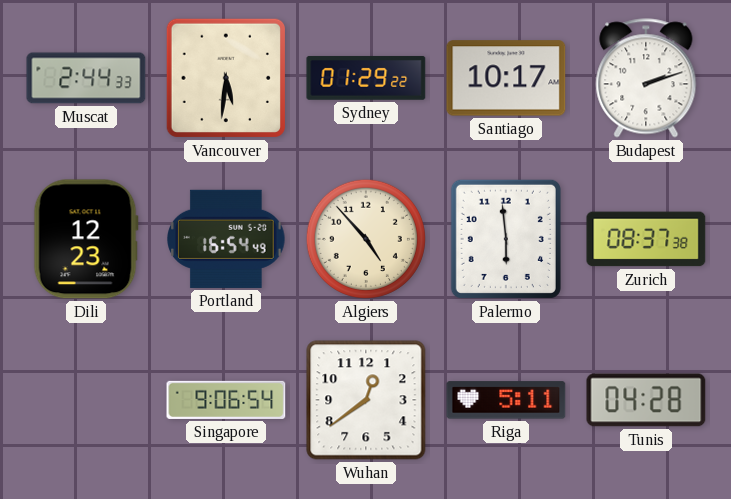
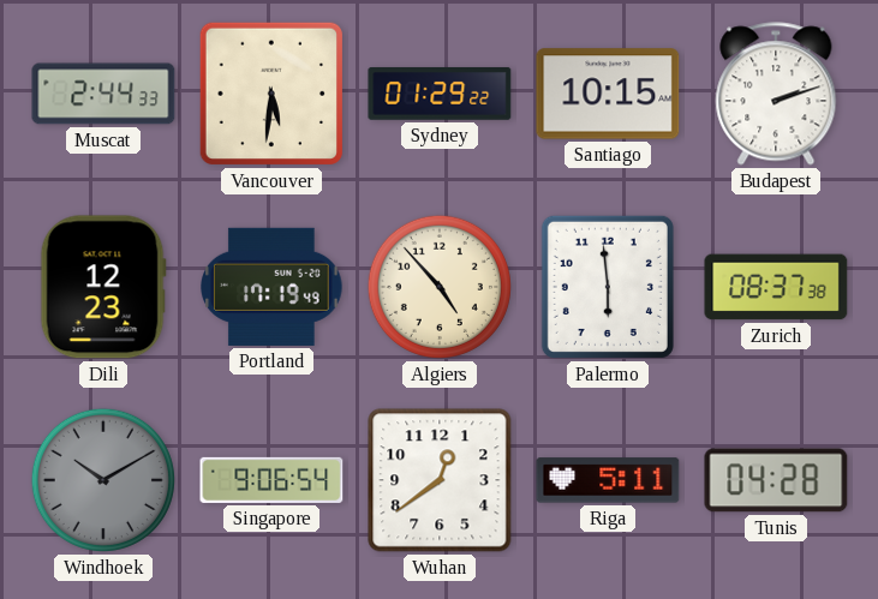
Santiago: 10:17 -> 10:15
Portland: 16:54 -> 17:19
Windhoek: none -> 10:10
